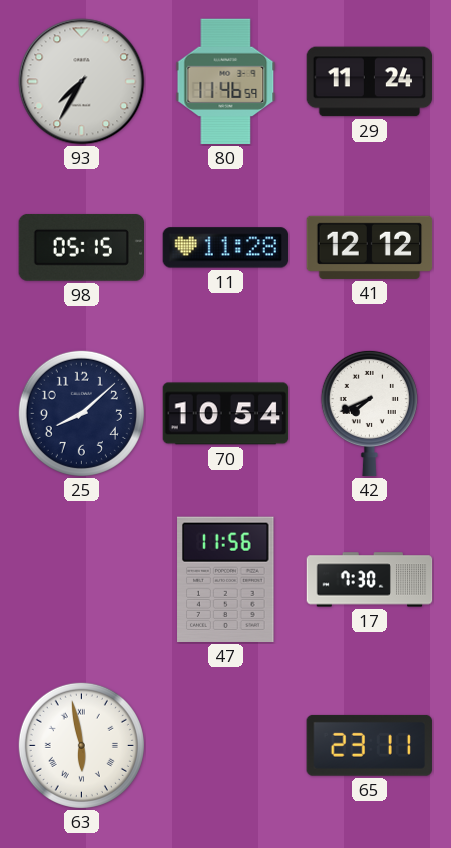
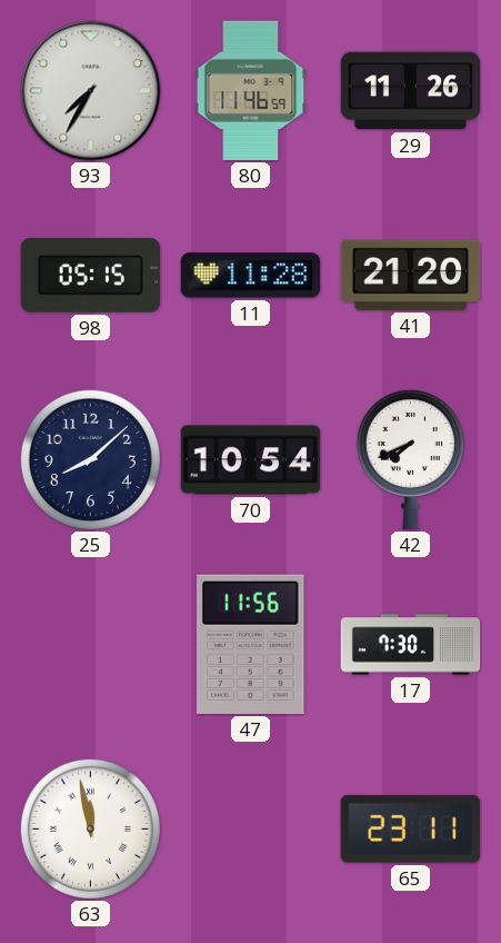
29: 11:24 -> 11:26
41: 12:12 -> 21:20
63: 5:58 -> 11:58
